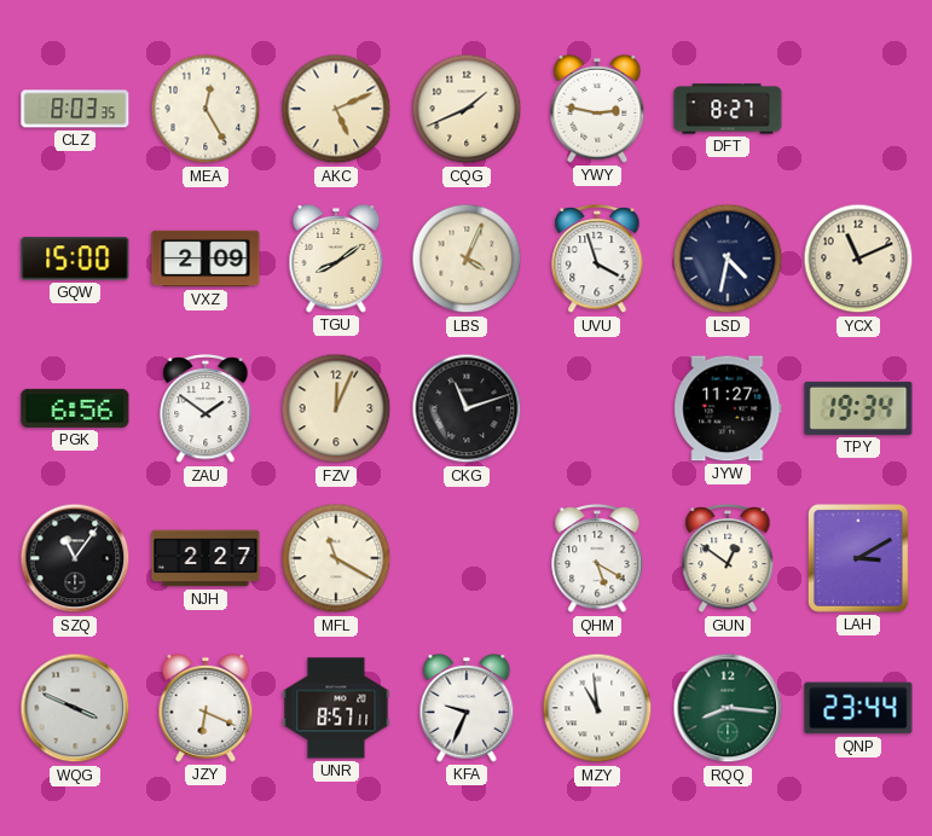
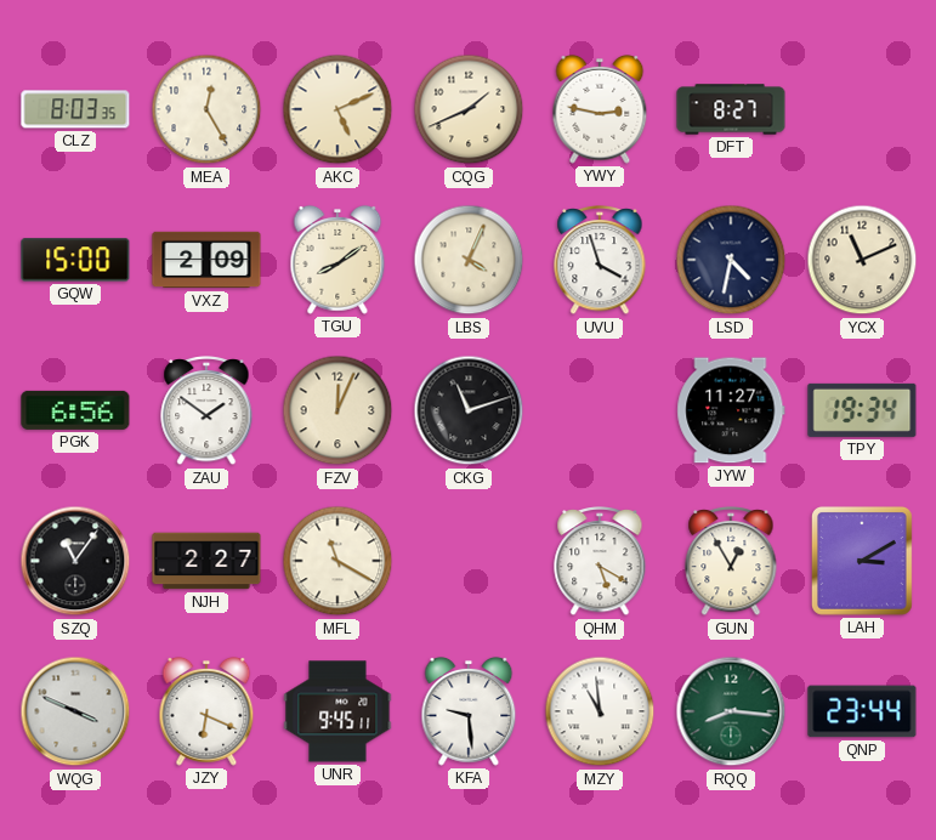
GUN: 12:51 -> 12:55
UNR: 8:57 -> 9:45
KFA: 9:34 -> 9:29
